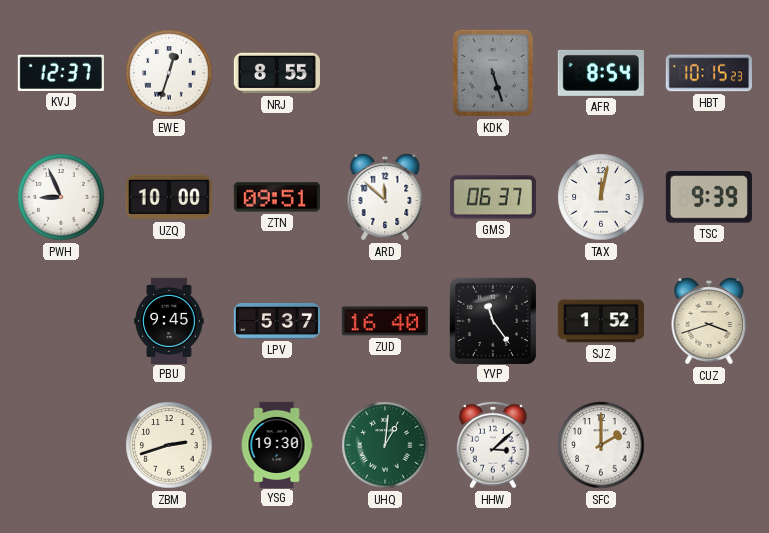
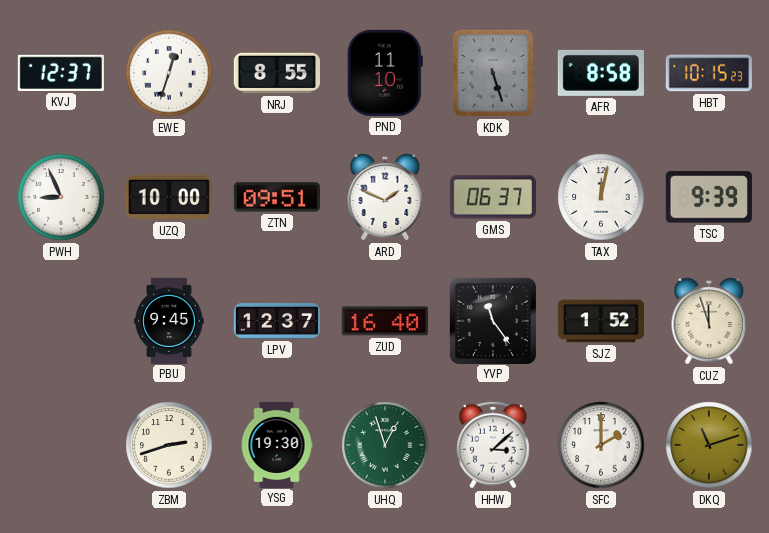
PND: none -> 11:10
AFR: 8:54 -> 8:58
ARD: 11:52 -> 1:49
LPV: 5:37 -> 12:37
CUZ: 3:42 -> 11:57
UHQ: 1:01 -> 12:57
DKQ: none -> 11:12
